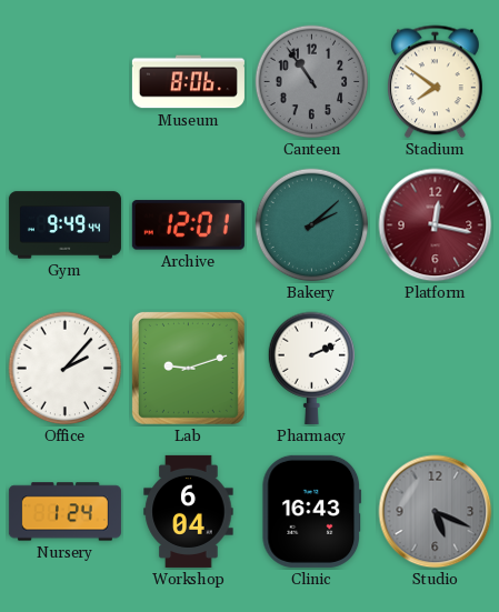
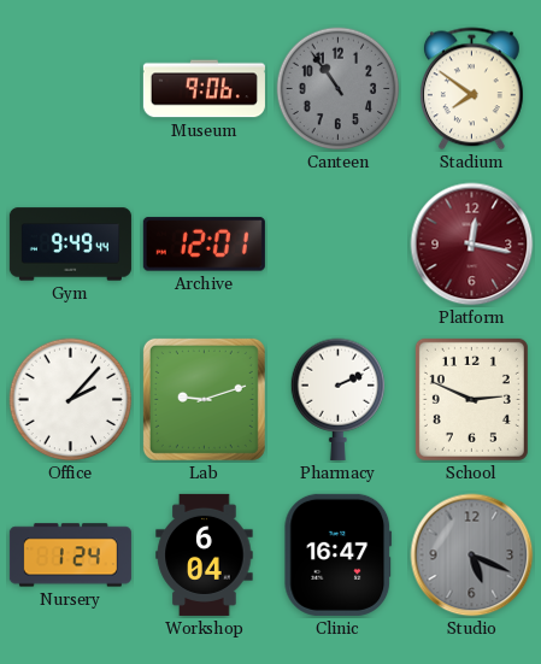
Museum: 8:06 -> 9:06
Bakery: 2:08 -> none
School: none -> 2:49
Clinic: 16:43 -> 16:47
